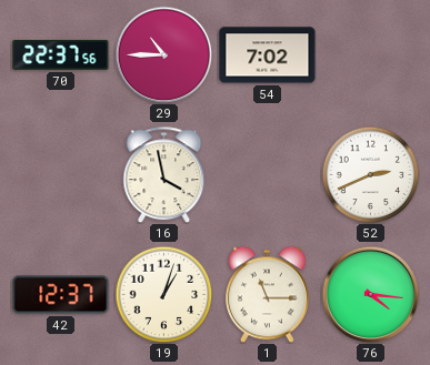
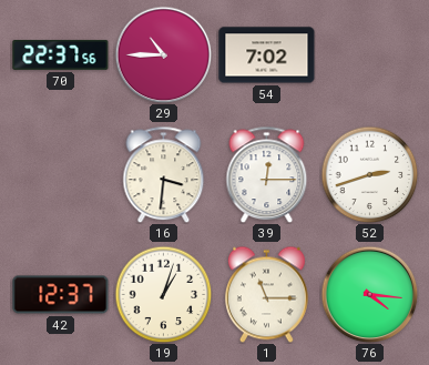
16: 3:58 -> 3:31
39: none -> 12:15
52: 2:41 -> 2:42
